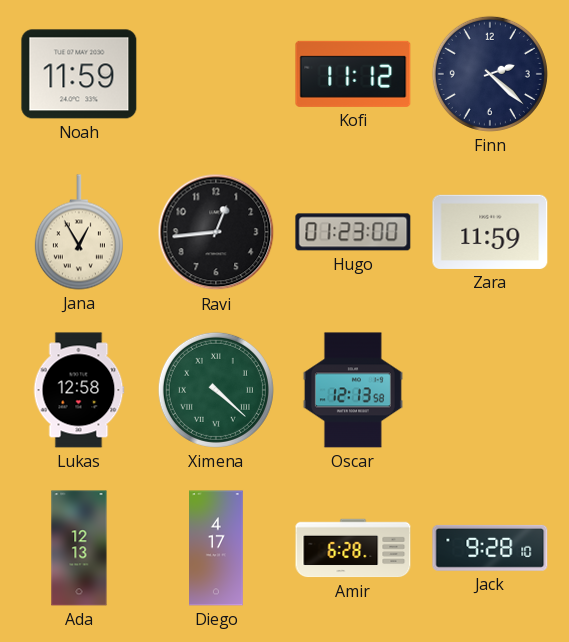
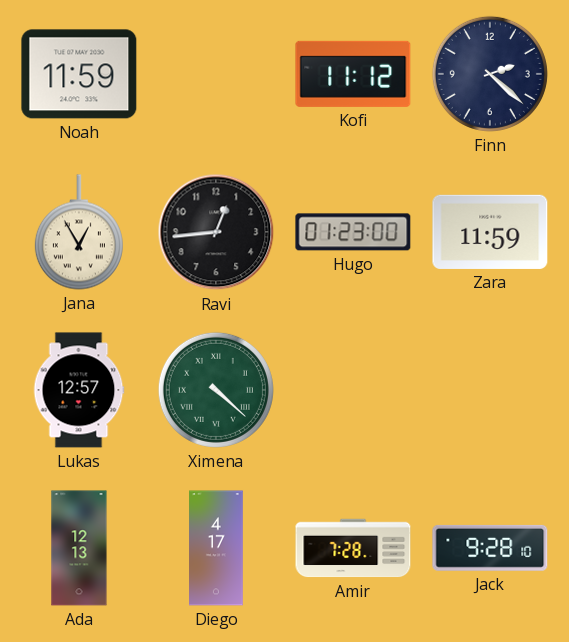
Lukas: 12:58 -> 12:57
Oscar: 12:13 -> none
Amir: 6:28 -> 7:28
